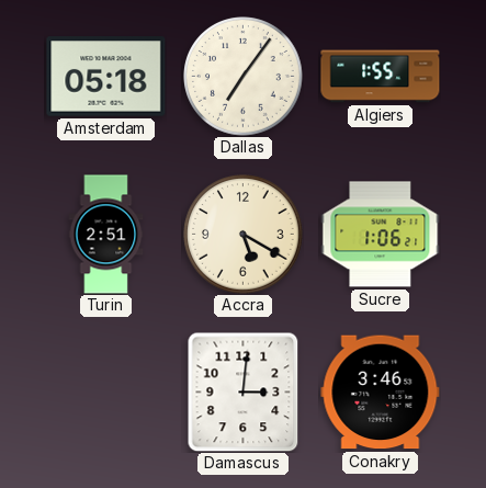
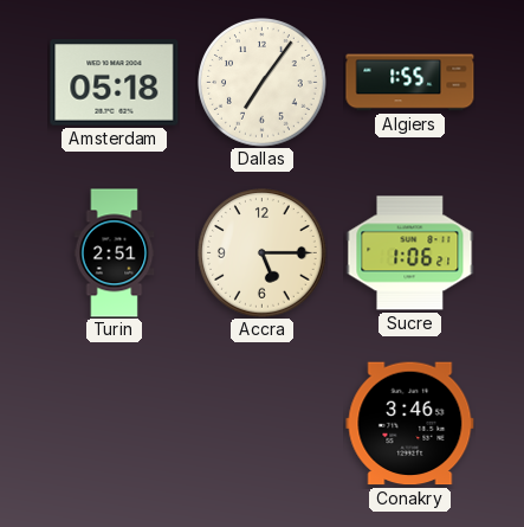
Accra: 5:20 -> 5:15
Damascus: 3:01 -> none
